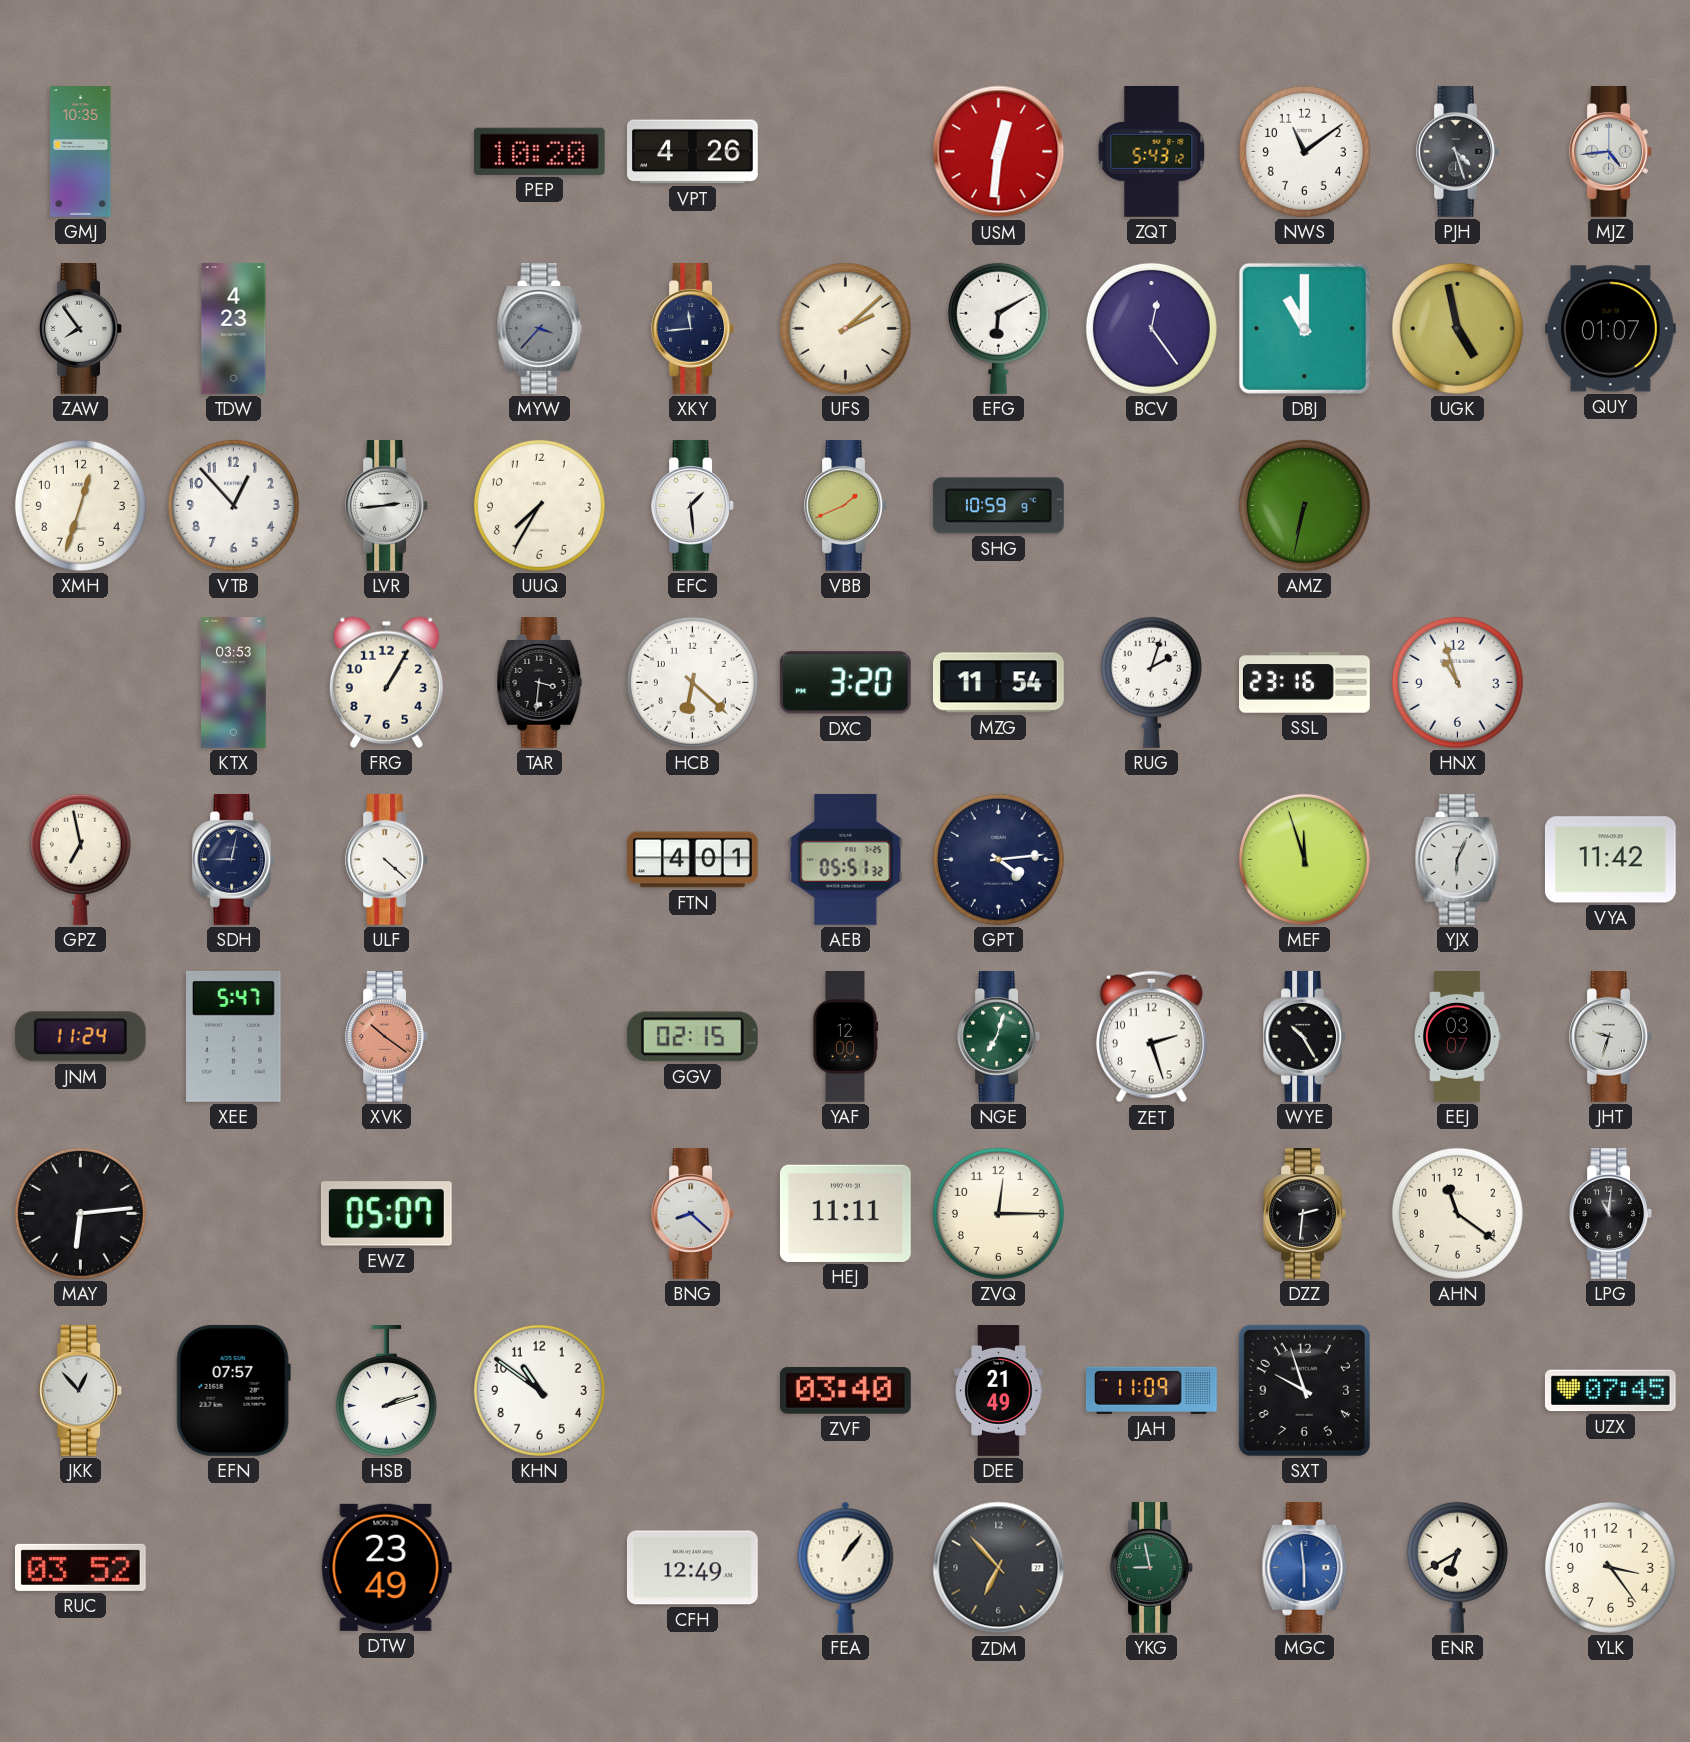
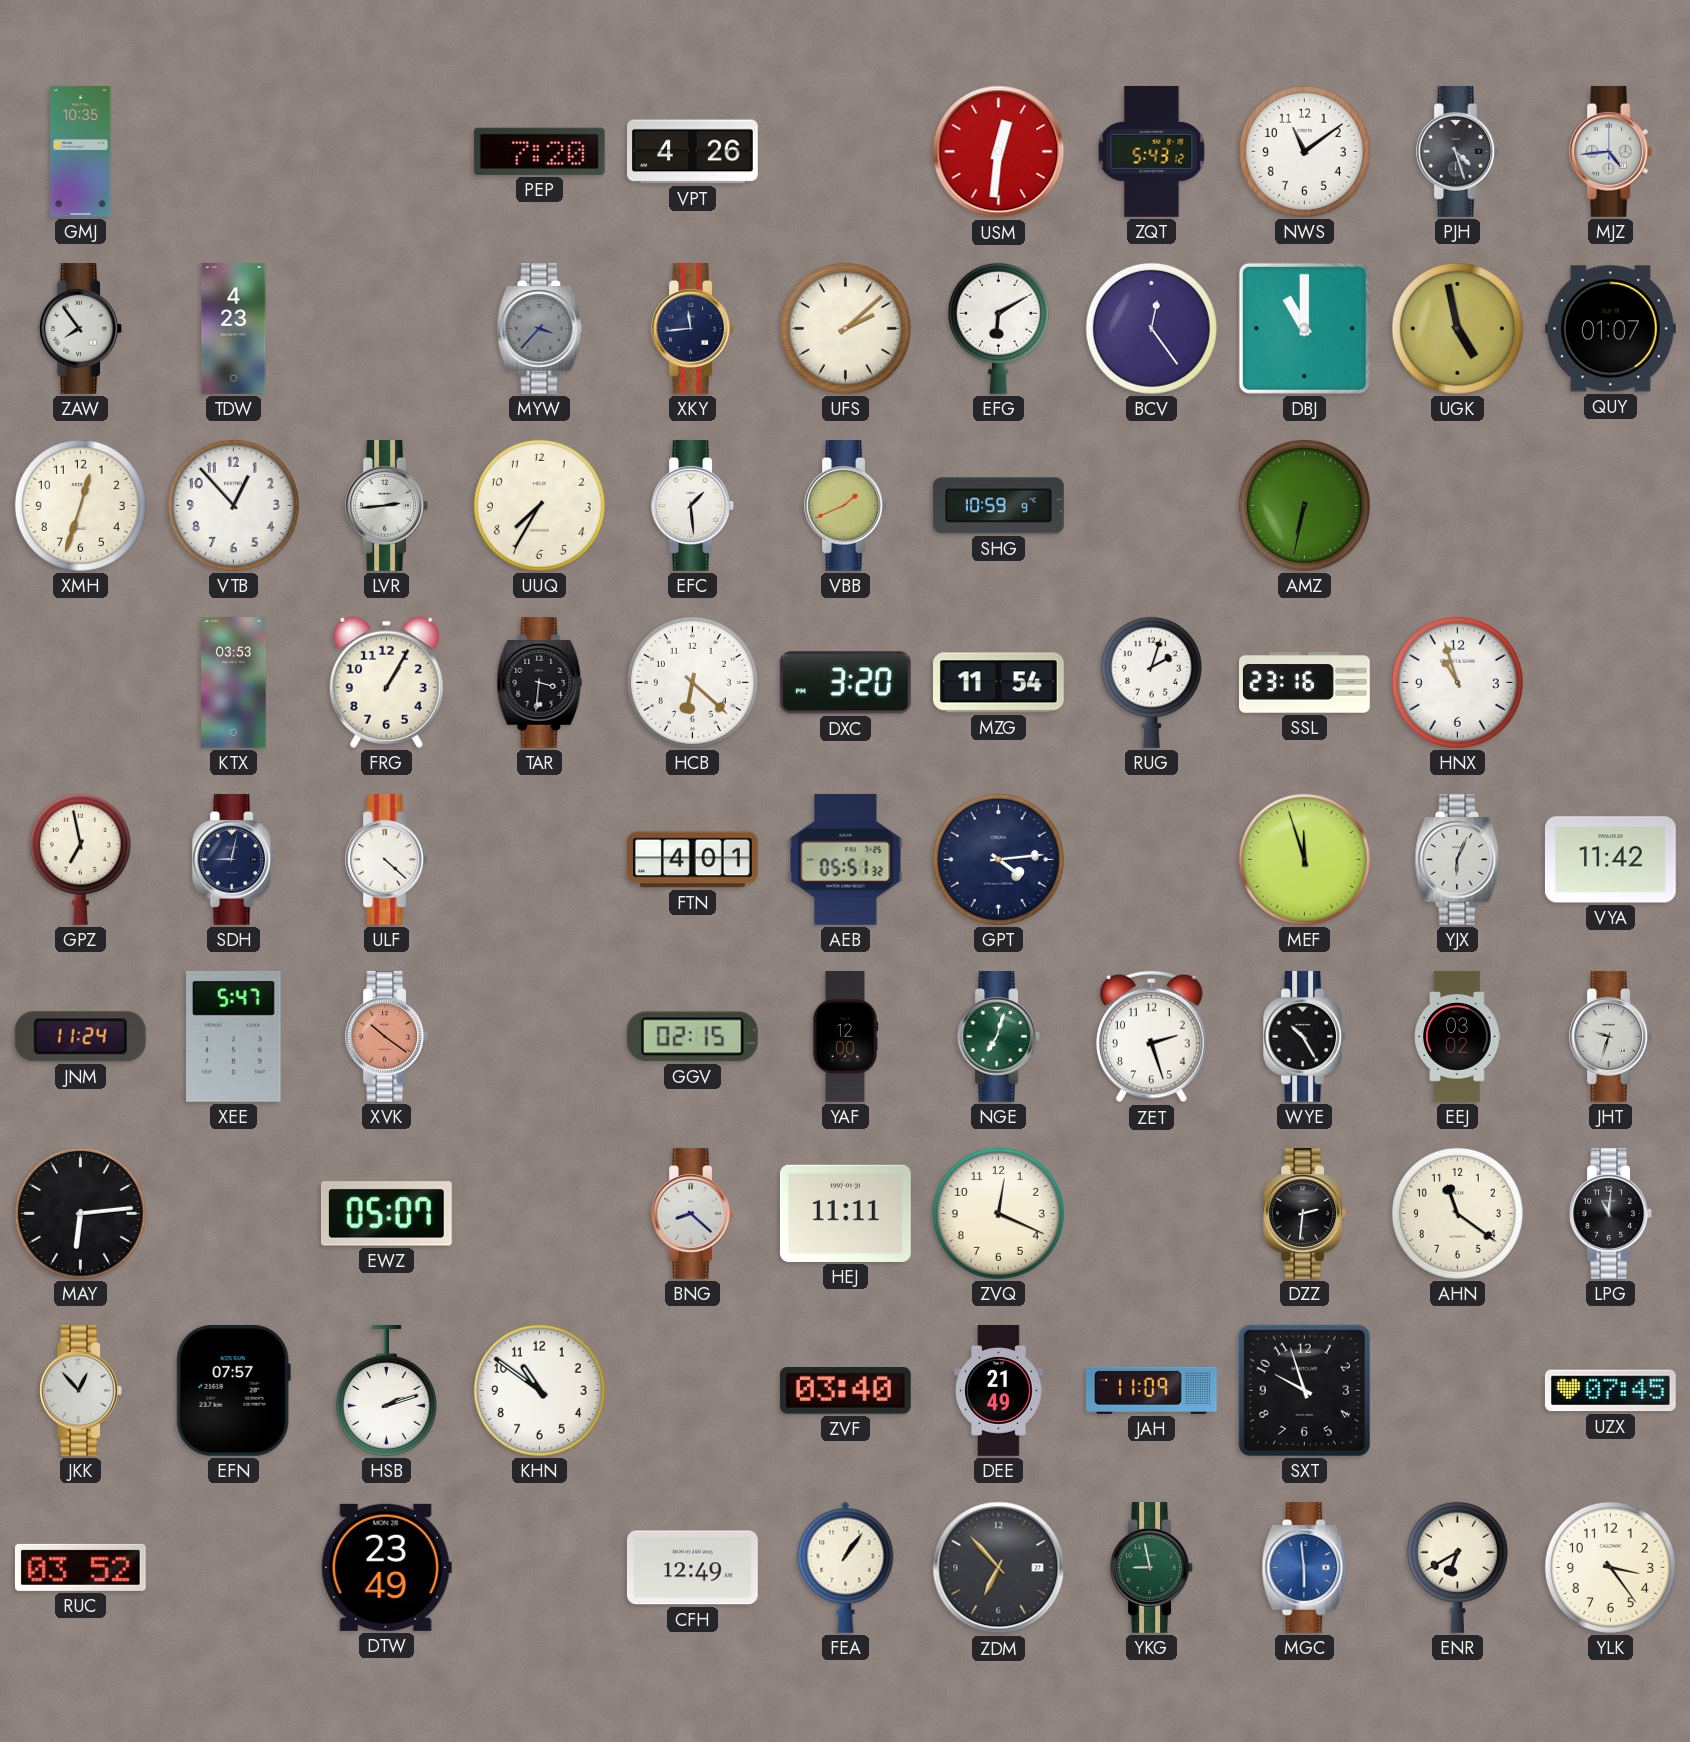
PEP: 10:20 -> 7:20
EEJ: 03:07 -> 03:02
ZVQ: 12:15 -> 12:19
